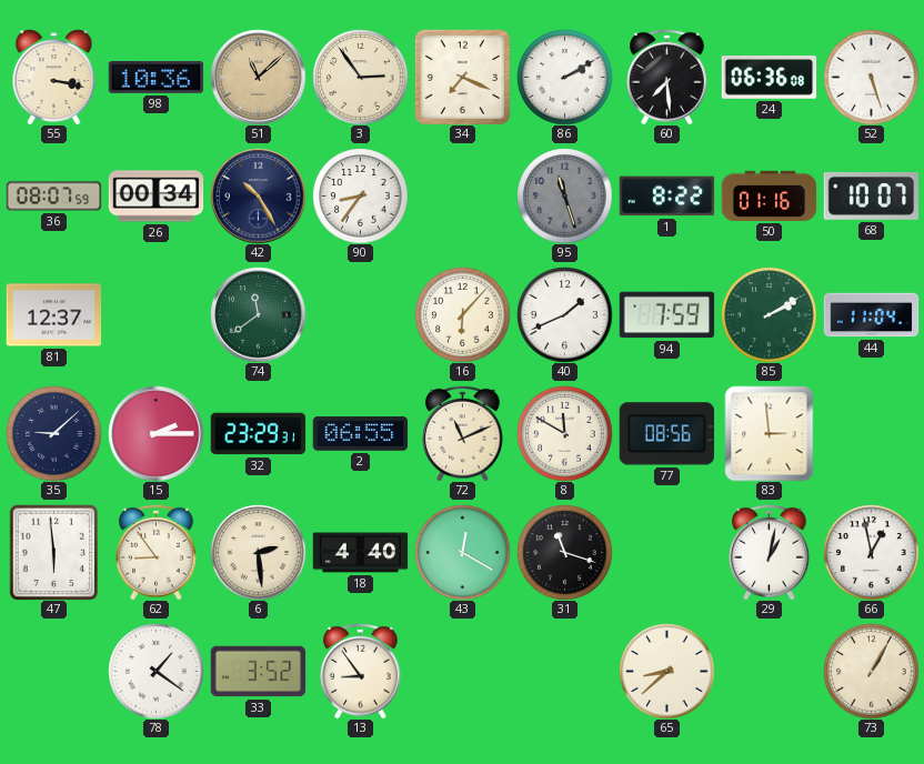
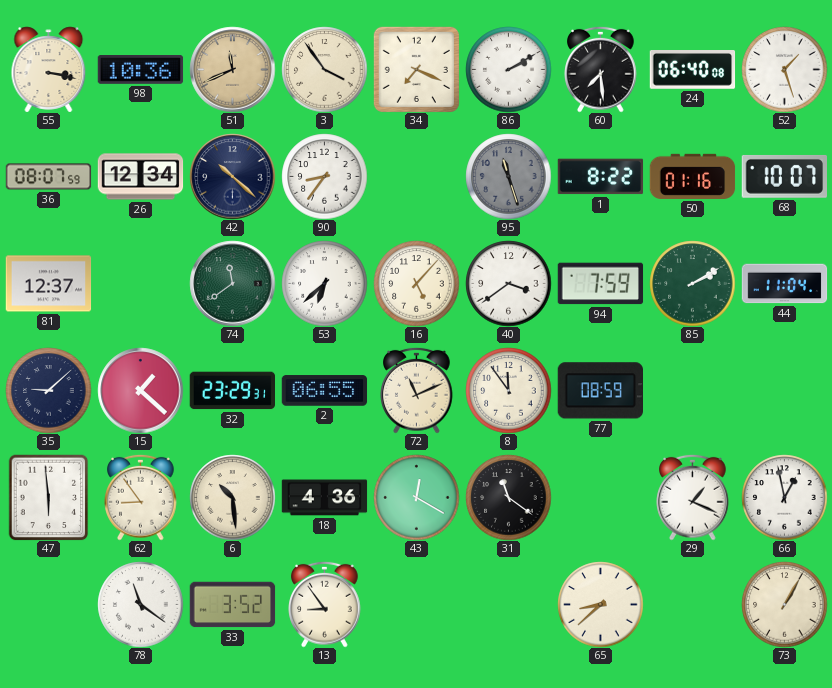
51: 11:08 -> 11:41
3: 2:54 -> 3:54
24: 06:36 -> 06:40
52: 5:27 -> 1:27
26: 00:34 -> 12:34
42: 10:25 -> 10:22
53: none -> 6:38
16: 6:07 -> 5:07
40: 1:41 -> 3:39
15: 2:15 -> 1:22
8: 11:50 -> 11:54
77: 08:56 -> 08:59
83: 2:59 -> none
6: 2:29 -> 10:29
18: 4:40 -> 4:36
31: 11:18 -> 11:21
29: 1:02 -> 1:19
78: 1:21 -> 11:21
